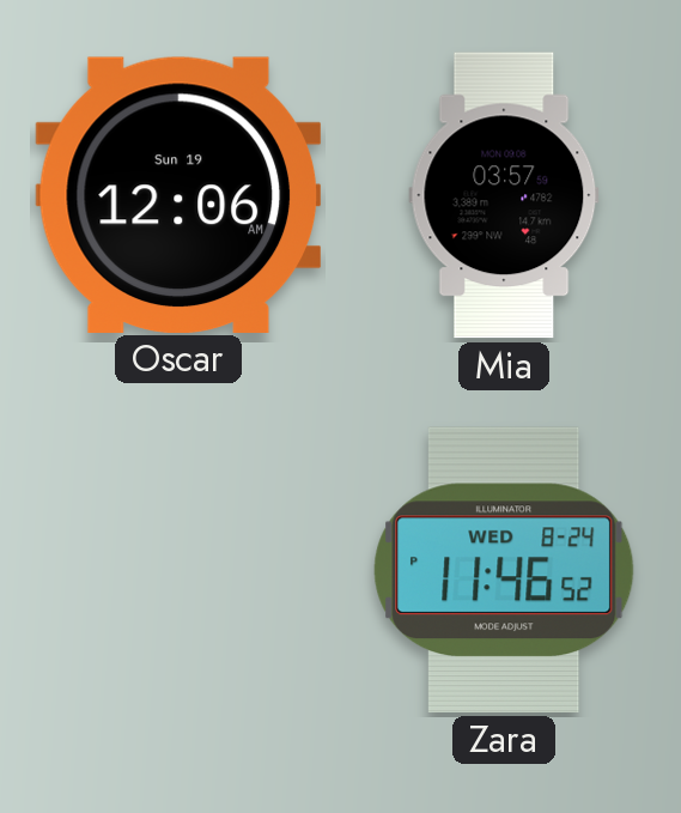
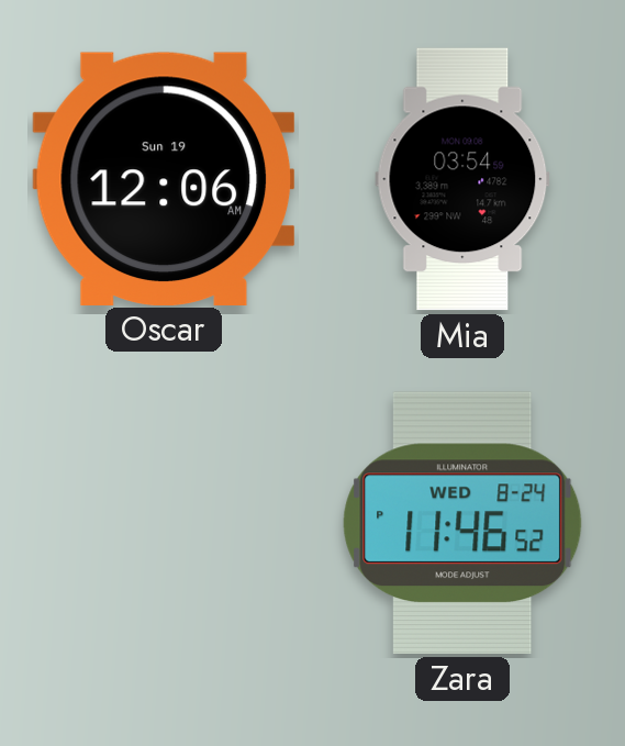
Mia: 03:57 -> 03:54
